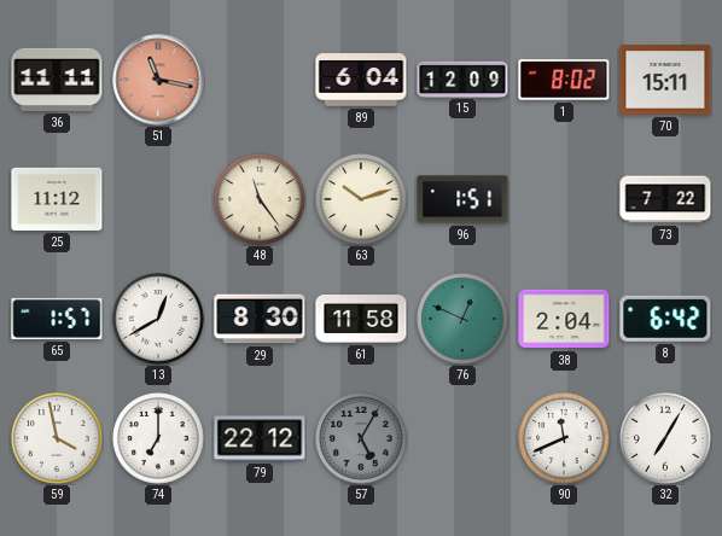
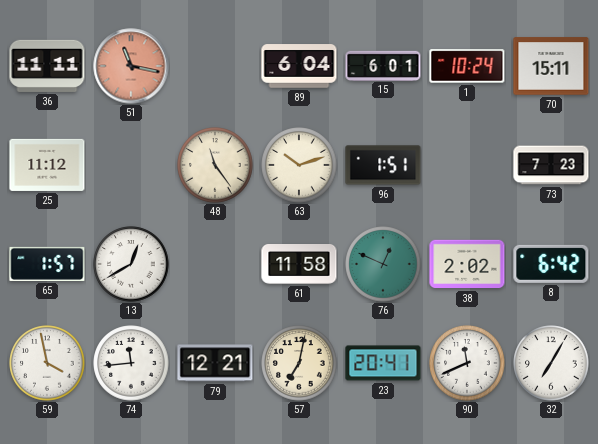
15: 12:09 -> 6:01
1: 8:02 -> 10:24
73: 7:22 -> 7:23
29: 8:30 -> none
38: 2:04 -> 2:02
74: 7:00 -> 11:44
79: 22:12 -> 12:21
57: 5:05 -> 7:02
57 dial: grey -> cream
23: none -> 20:41
